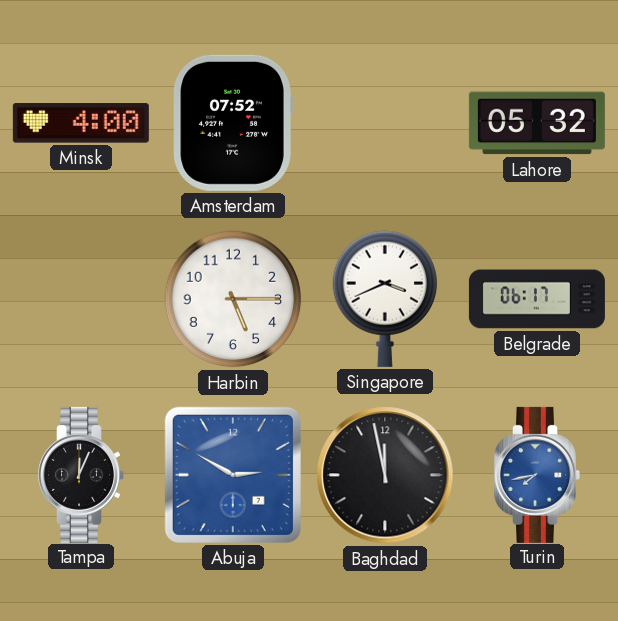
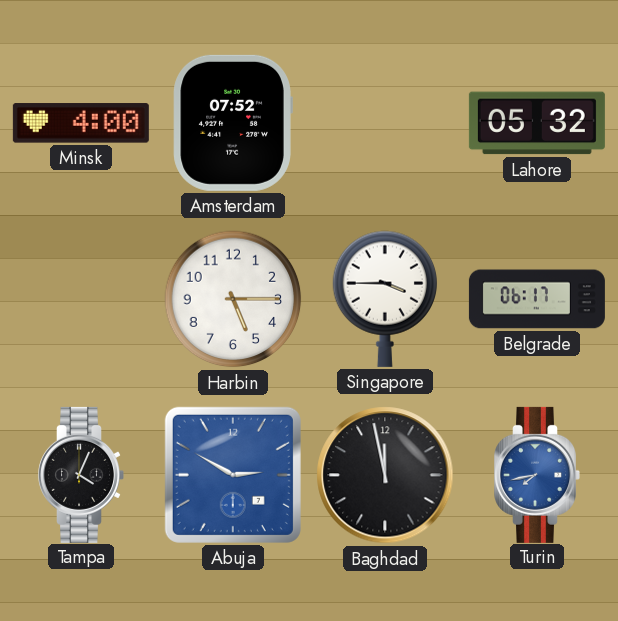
Singapore: 3:41 -> 3:45
Tampa: 12:04 -> 4:04
